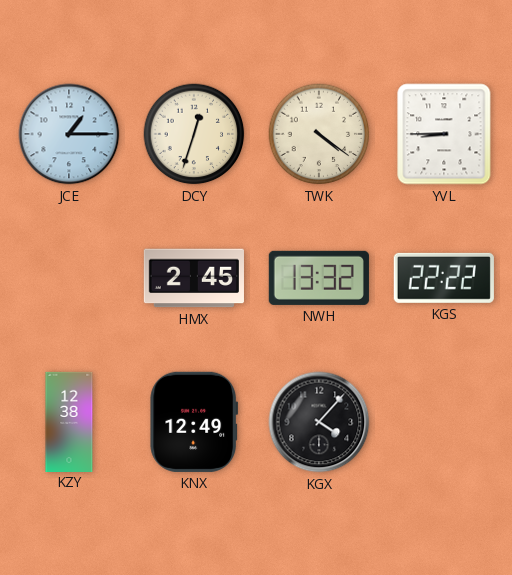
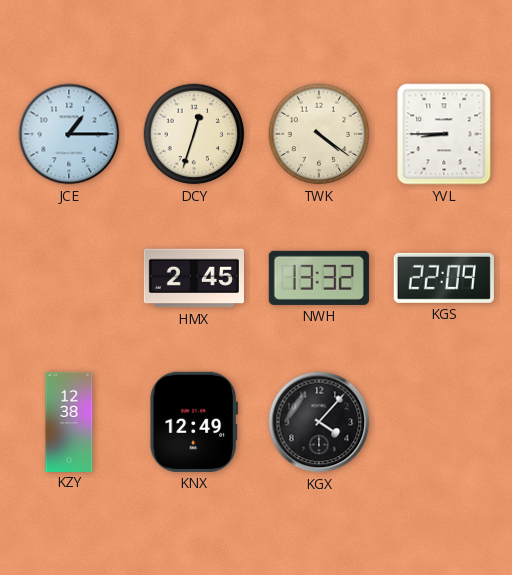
KGS: 22:22 -> 22:09
